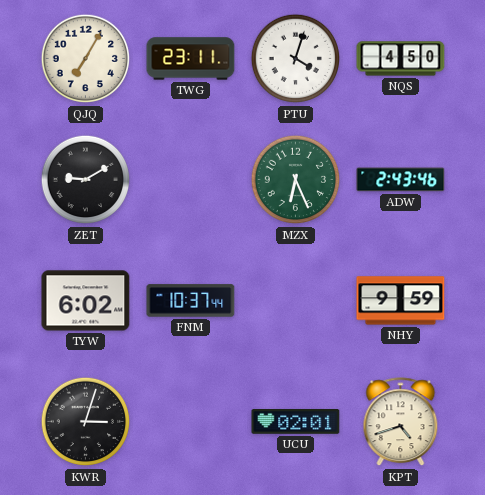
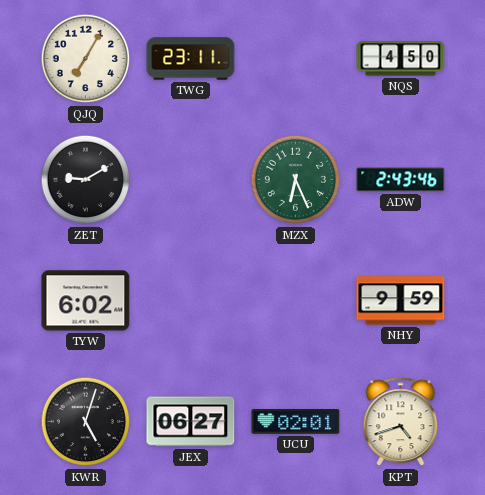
PTU: 4:03 -> none
FNM: 10:37 -> none
KWR: 3:03 -> 5:03
JEX: none -> 06:27
